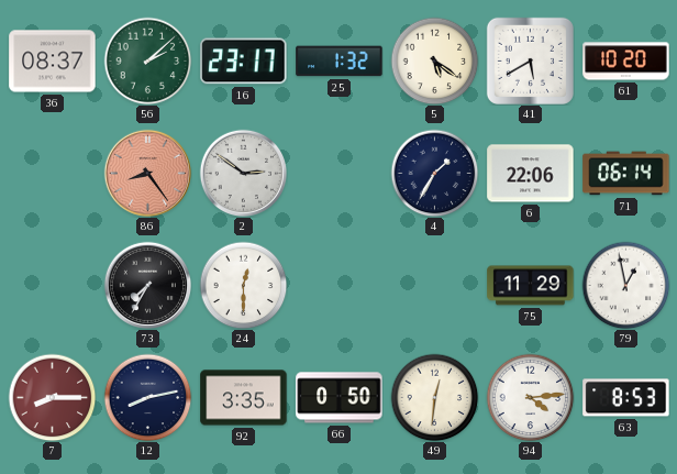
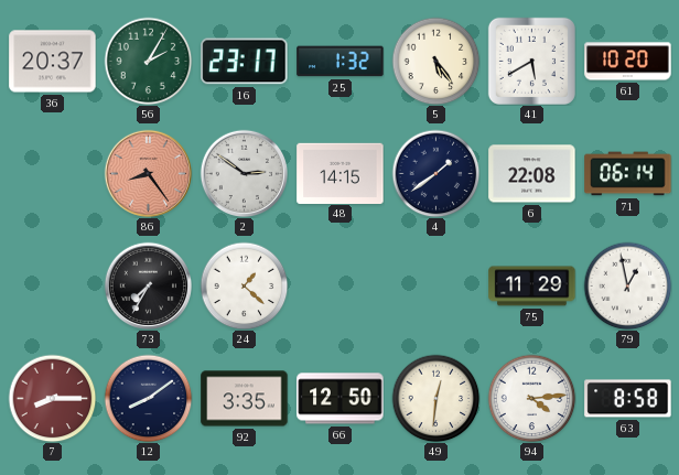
36: 08:37 -> 20:37
56: 2:08 -> 2:05
5: 5:21 -> 5:24
48: none -> 14:15
4: 1:35 -> 1:39
6: 22:06 -> 22:08
24: 12:30 -> 1:22
12: 8:13 -> 8:09
66: 0:50 -> 12:50
63: 8:53 -> 8:58
